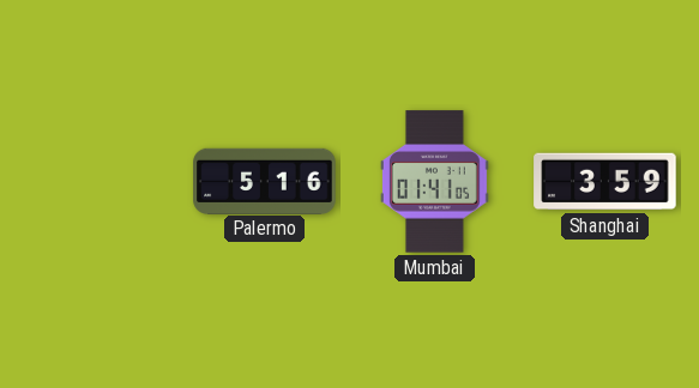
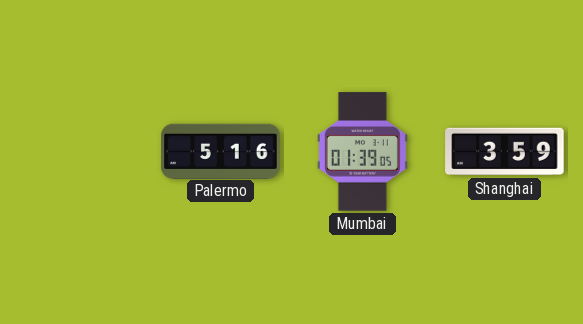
Mumbai: 01:41 -> 01:39
